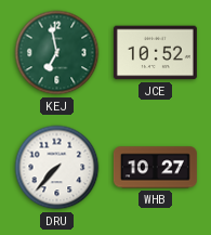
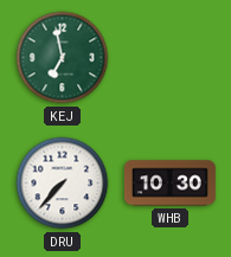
JCE: 10:52 -> none
WHB: 10:27 -> 10:30
